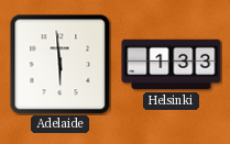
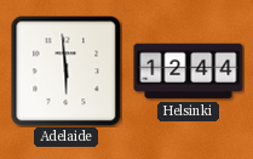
Helsinki: 1:33 -> 12:44
